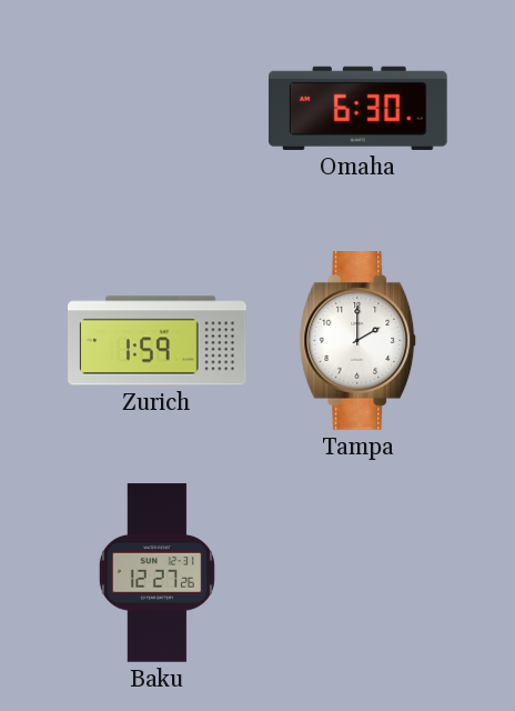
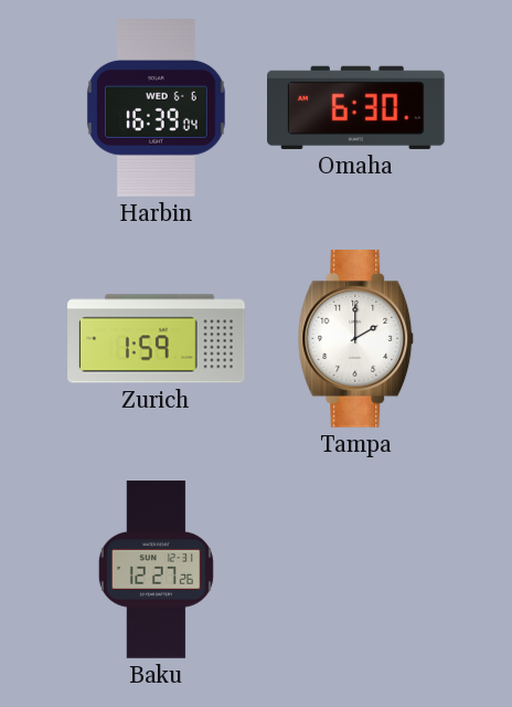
Harbin: none -> 16:39
